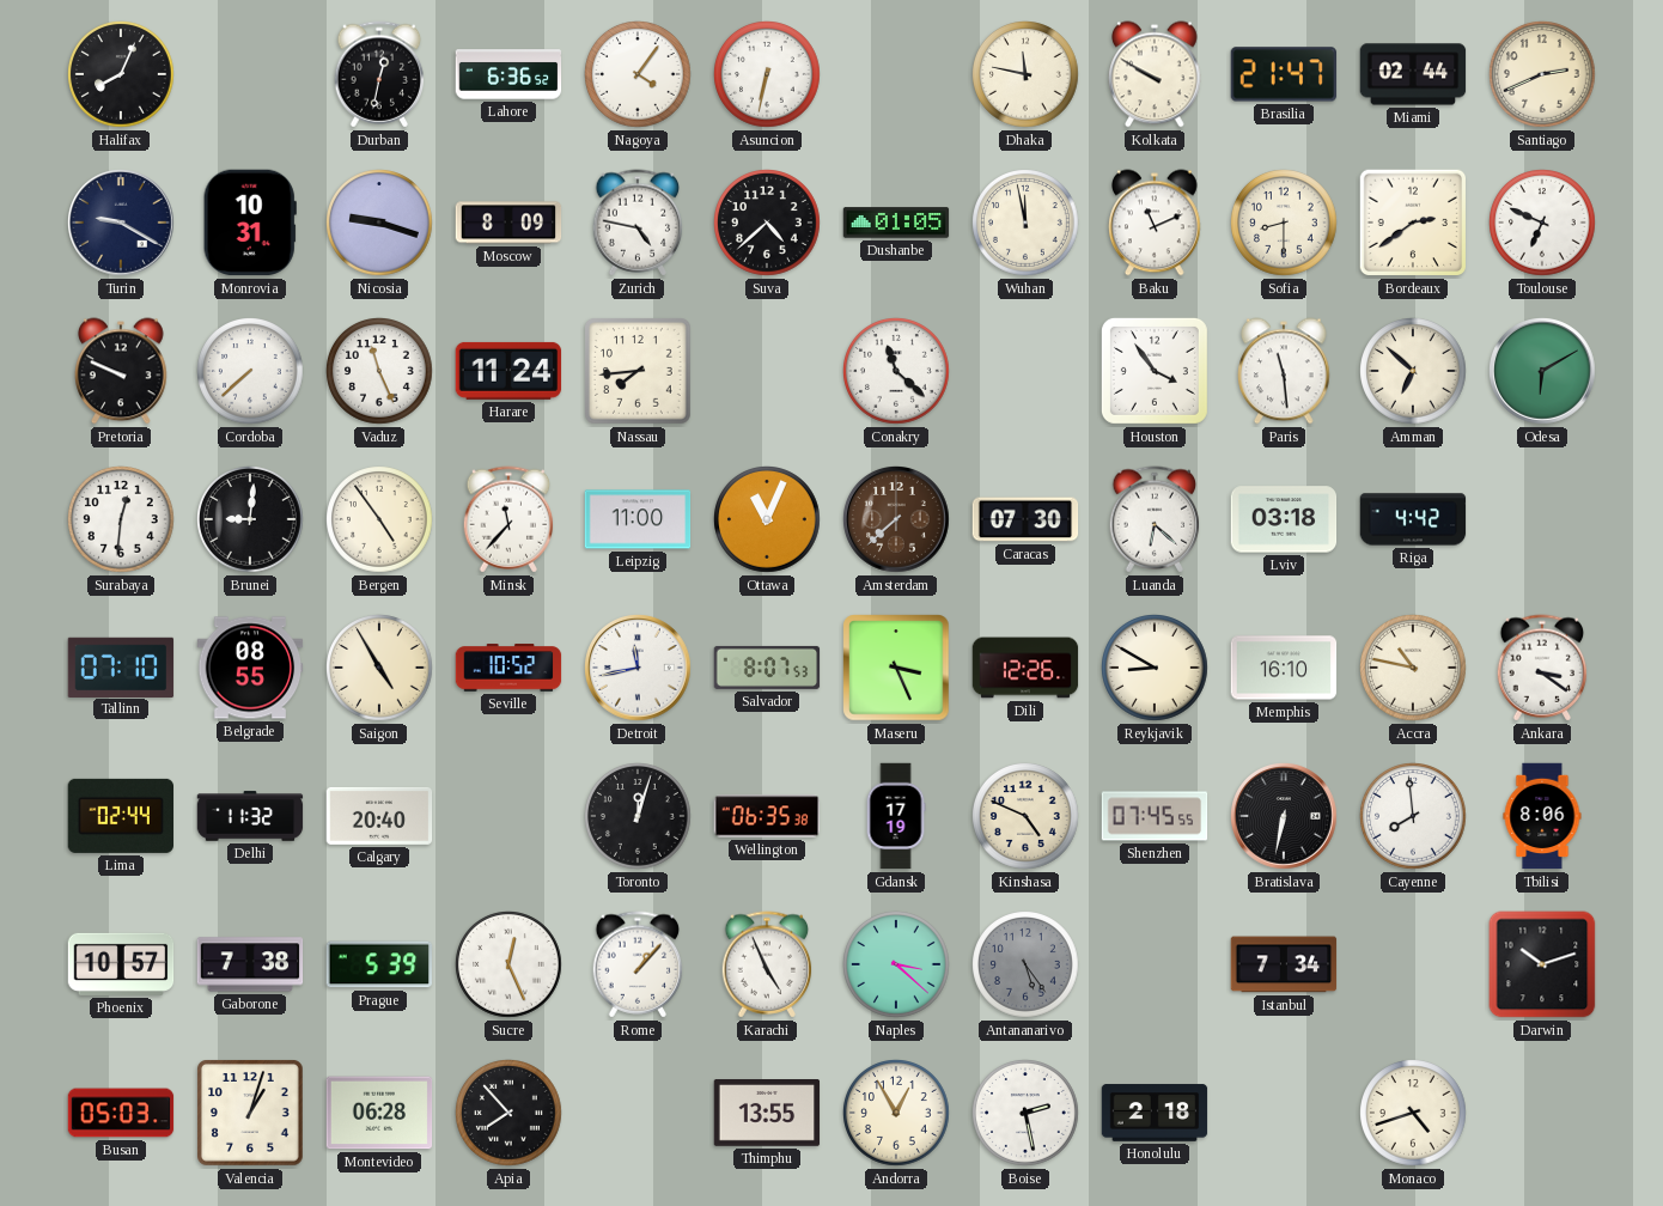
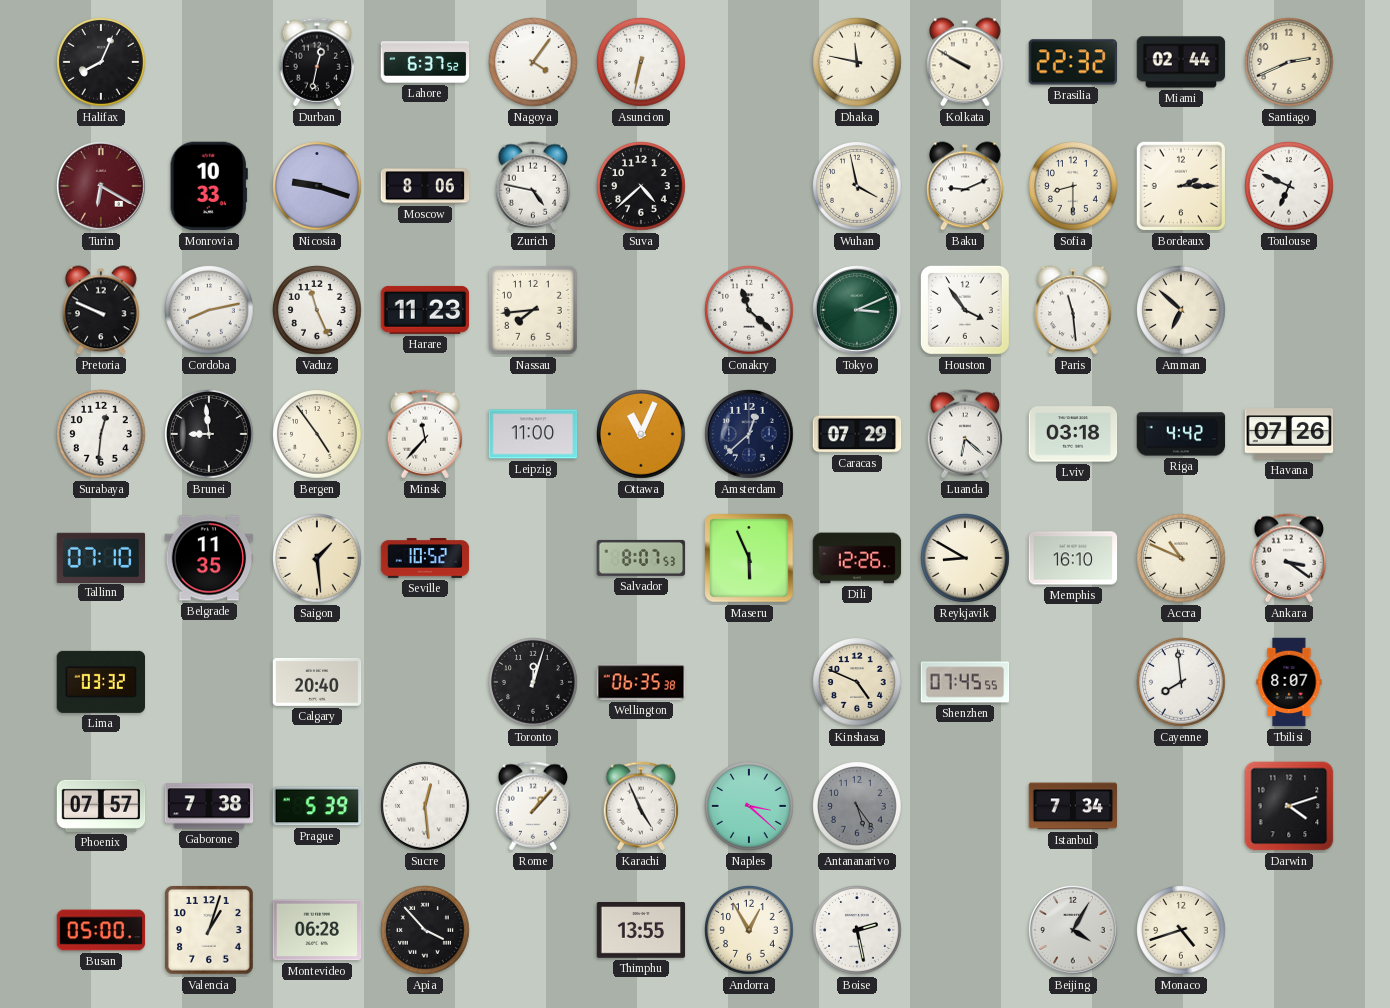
Lahore: 6:36 -> 6:37
Brasilia: 21:47 -> 22:32
Turin: 9:20 -> 6:20
Turin dial: navy -> burgundy
Monrovia: 10:31 -> 10:33
Moscow: 8:09 -> 8:06
Dushanbe: 01:05 -> none
Wuhan: 11:58 -> 3:58
Baku: 11:11 -> 9:11
Bordeaux: 2:39 -> 2:15
Cordoba: 7:38 -> 8:13
Harare: 11:24 -> 11:23
Tokyo: none -> 3:11
Odesa: 6:10 -> none
Brunei: 9:01 -> 8:59
Amsterdam: 7:38 -> 12:38
Amsterdam dial: brown -> navy
Caracas: 07:30 -> 07:29
Havana: none -> 07:26
Belgrade: 08:55 -> 11:35
Saigon: 4:55 -> 1:29
Detroit: 11:43 -> none
Maseru: 3:26 -> 5:56
Accra: 10:47 -> 10:49
Lima: 02:44 -> 03:32
Delhi: 11:32 -> none
Gdansk: 17:19 -> none
Bratislava: 6:32 -> none
Tbilisi: 8:06 -> 8:07
Phoenix: 10:57 -> 07:57
Sucre: 12:26 -> 12:29
Darwin: 10:12 -> 4:12
Busan: 05:03 -> 05:00
Apia: 7:53 -> 3:53
Honolulu: 2:18 -> none
Beijing: none -> 4:05
